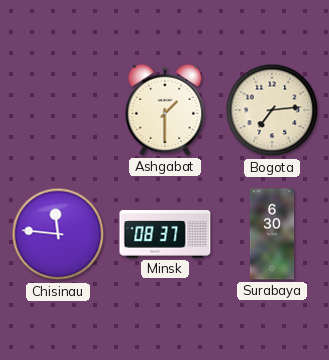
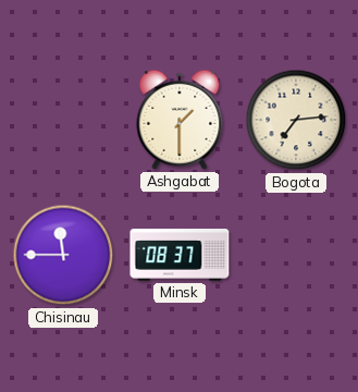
Chisinau: 11:46 -> 11:45
Surabaya: 6:30 -> none
